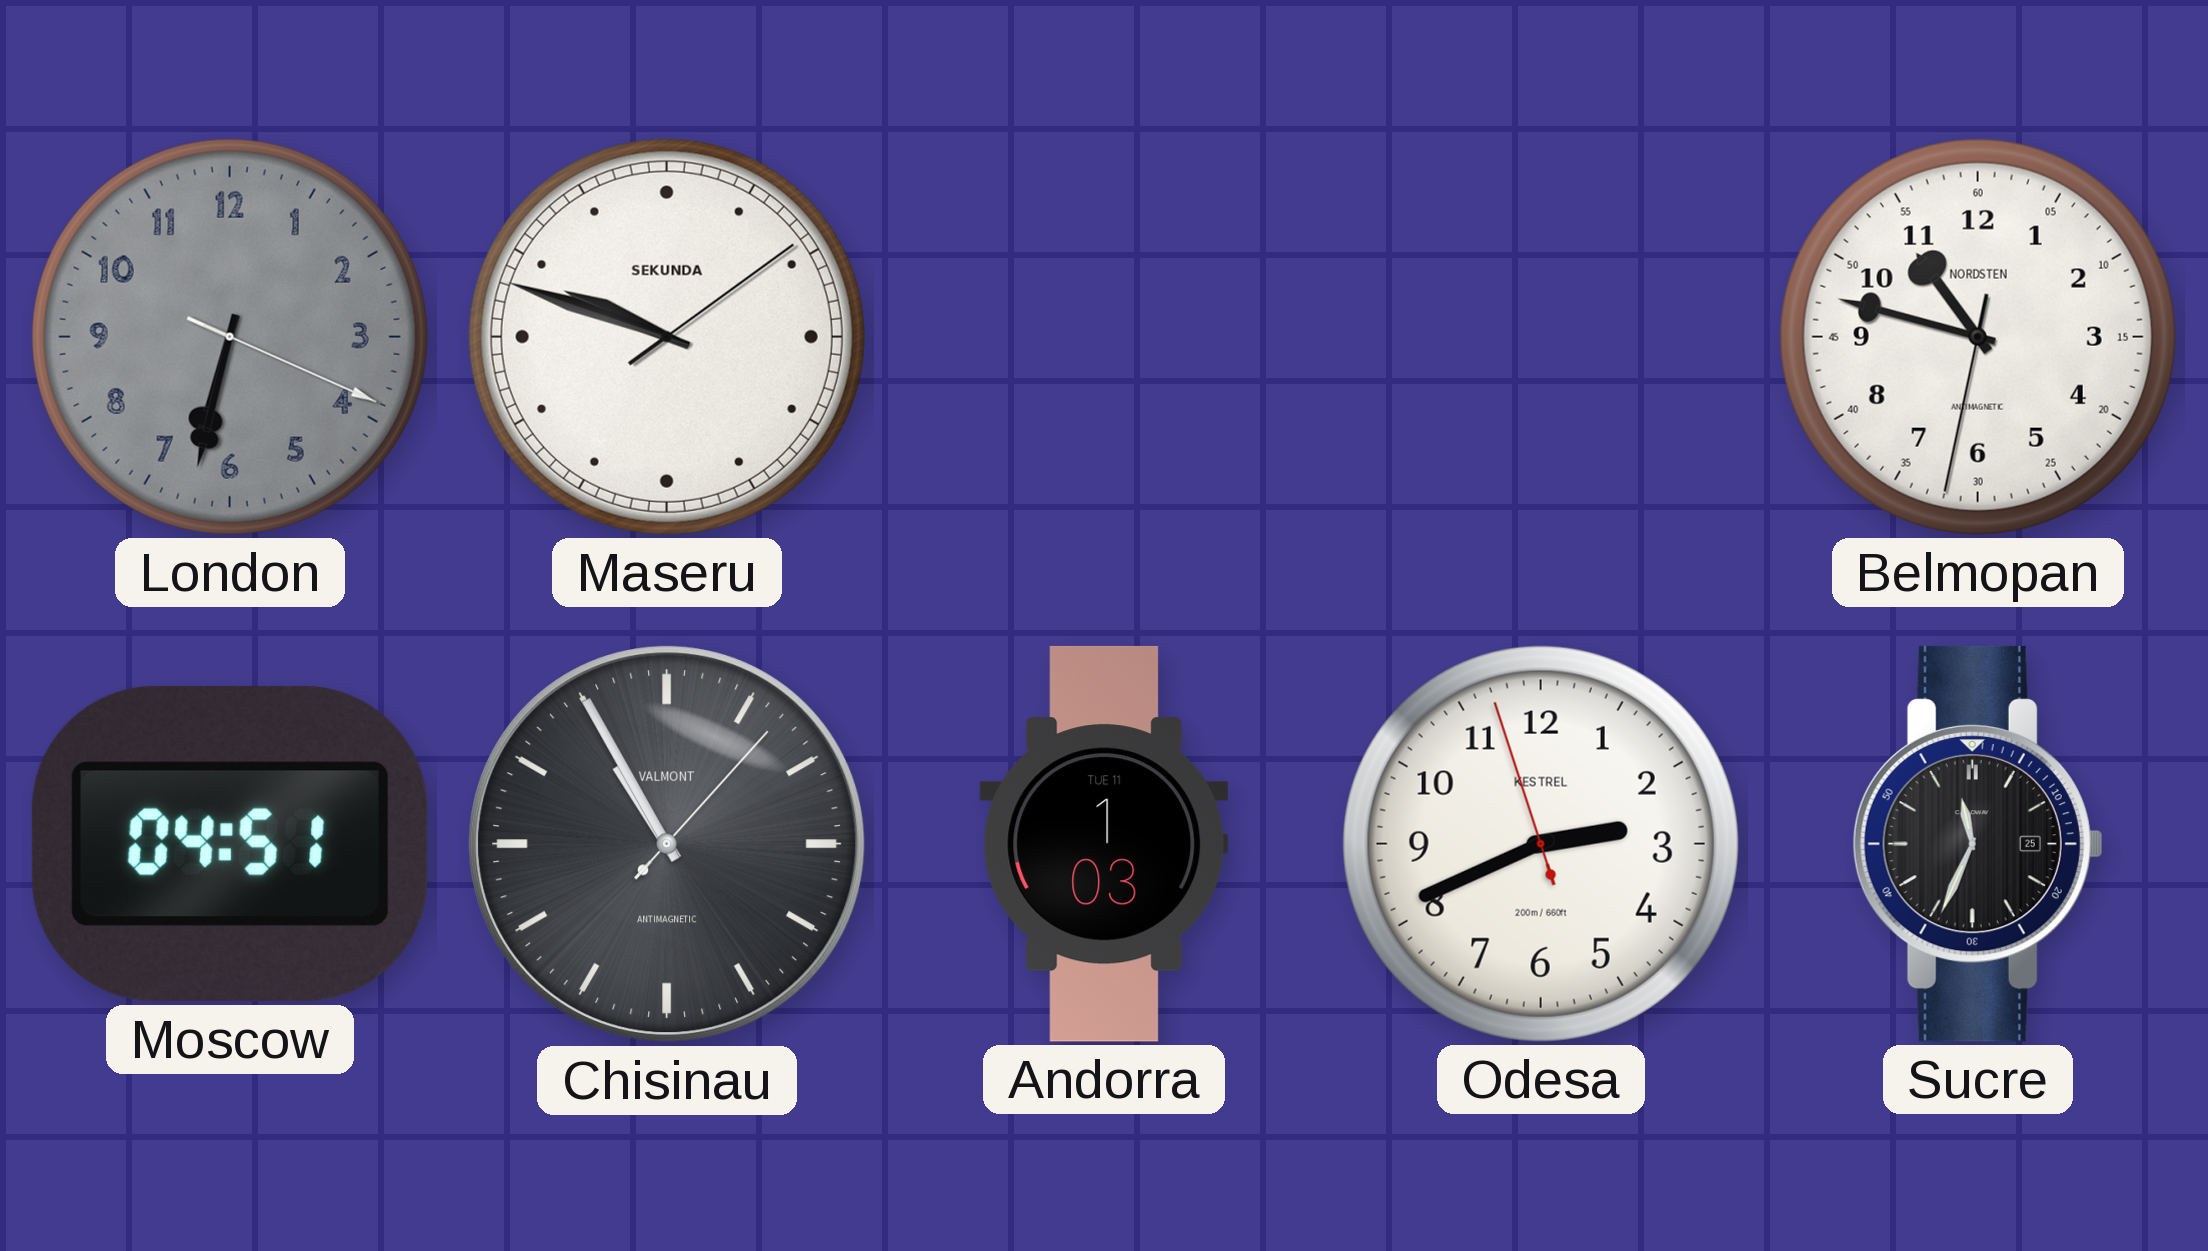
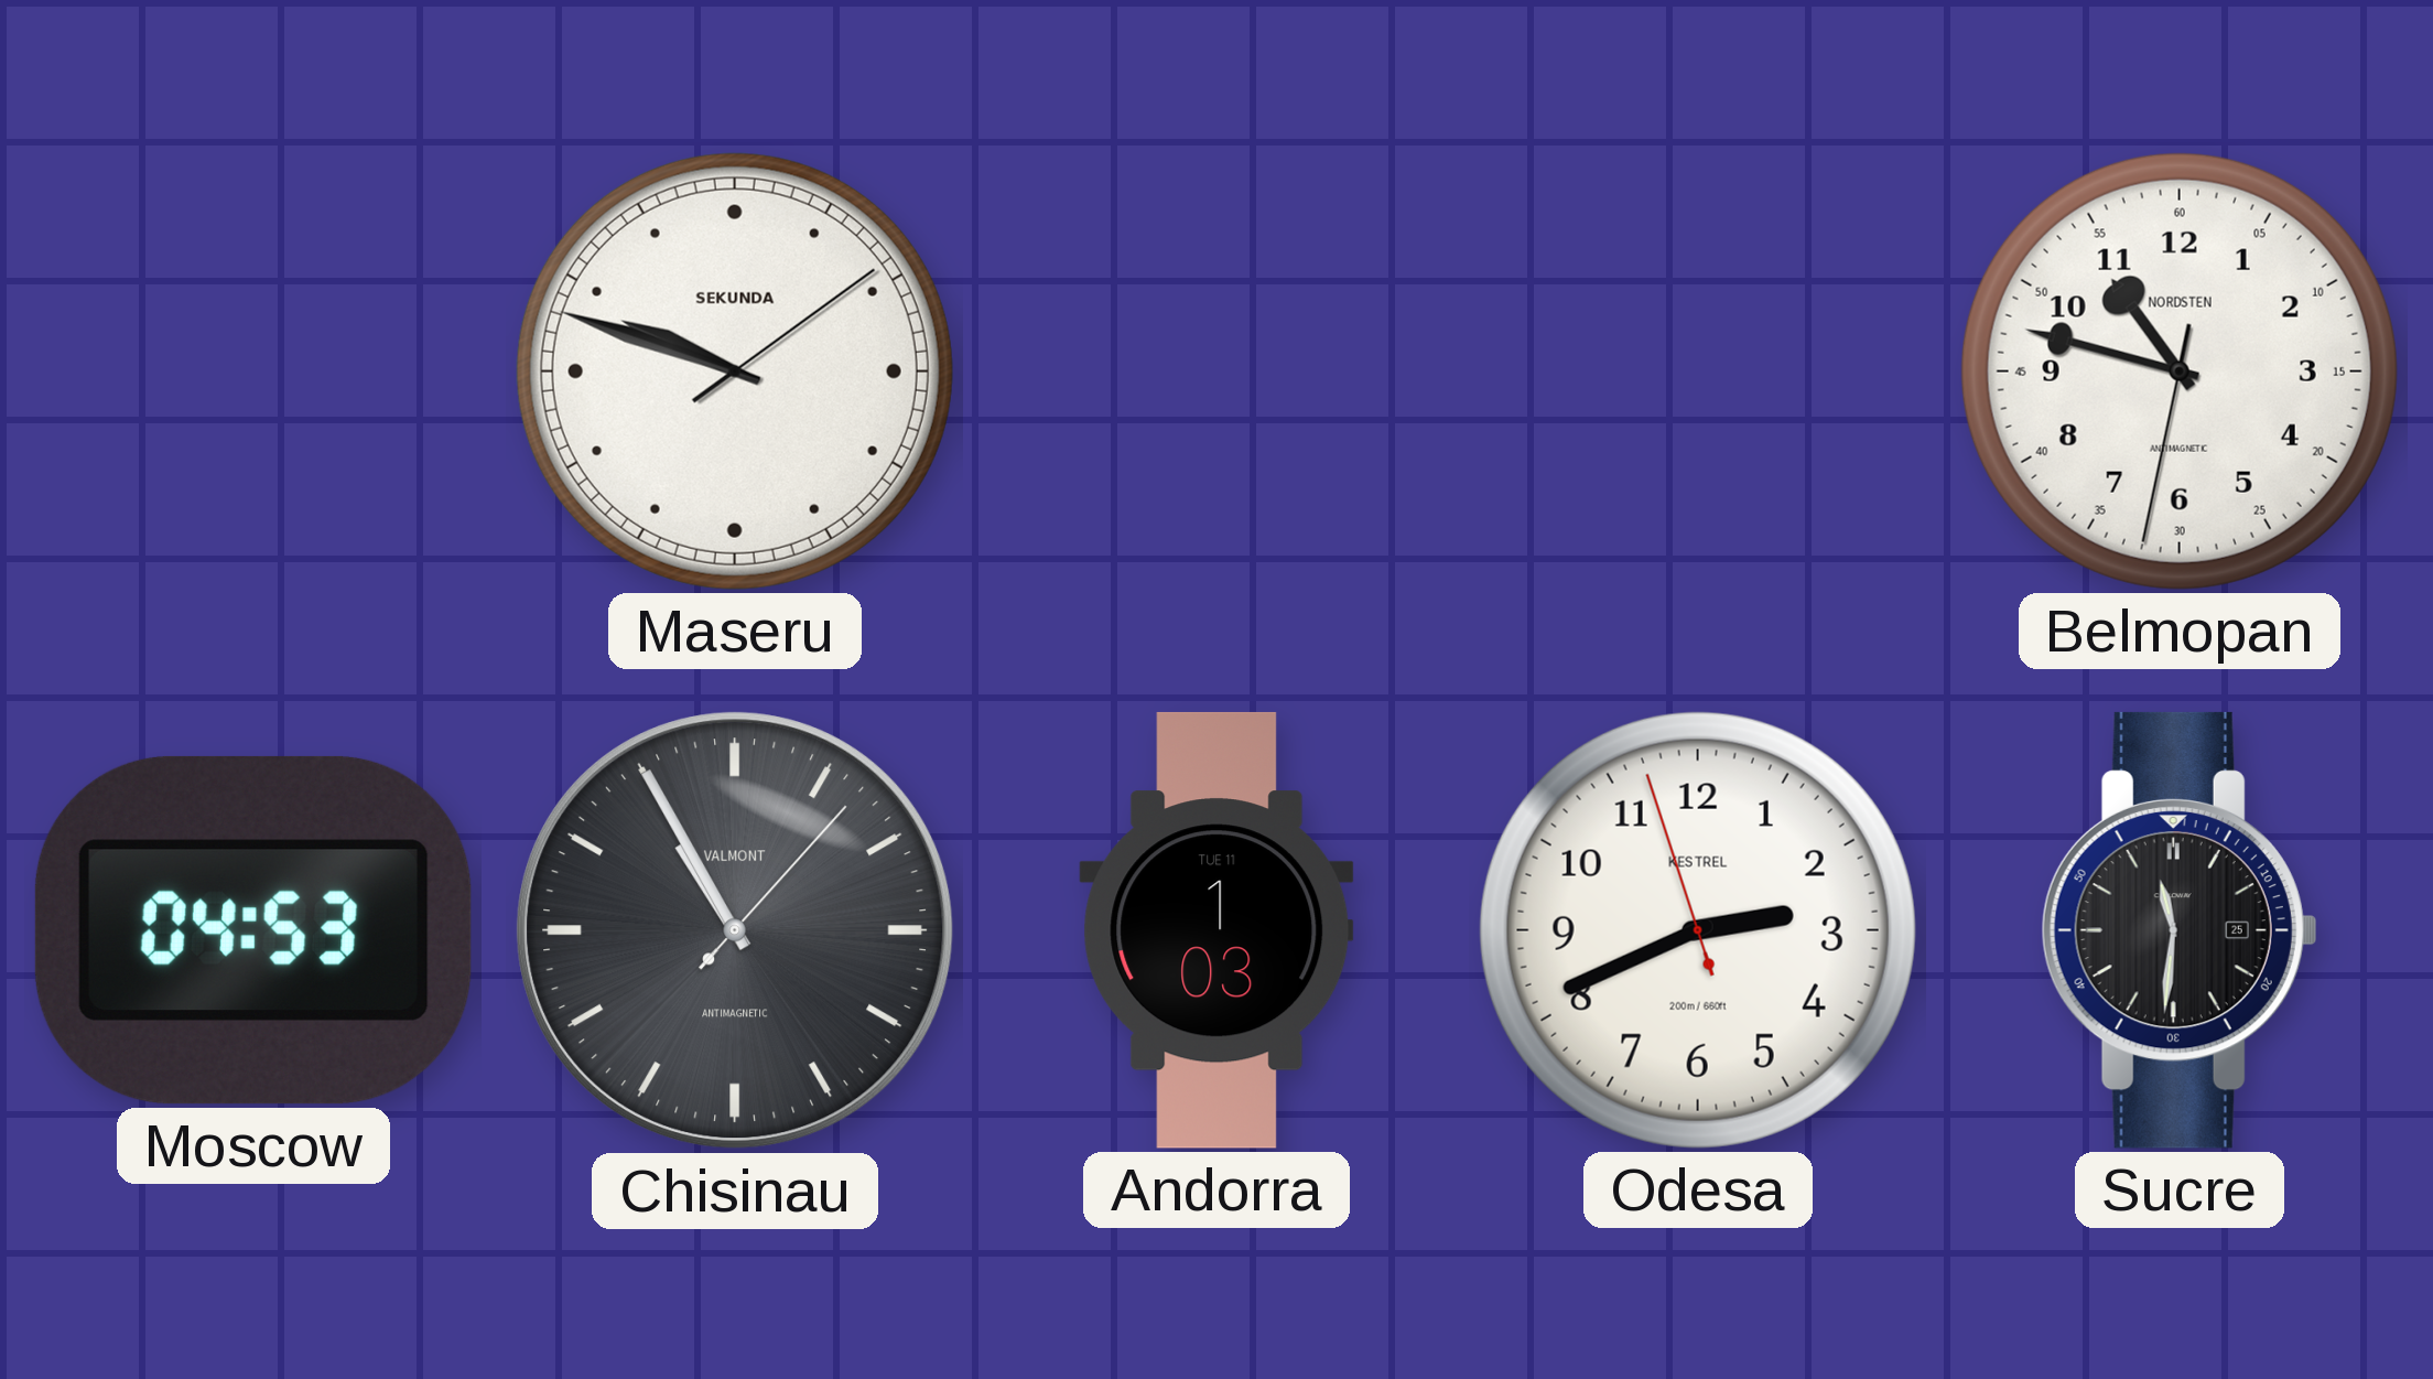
London: 6:32 -> none
Moscow: 04:51 -> 04:53
Sucre: 11:34 -> 11:31
